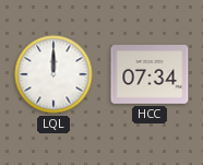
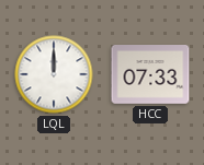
HCC: 07:34 -> 07:33
